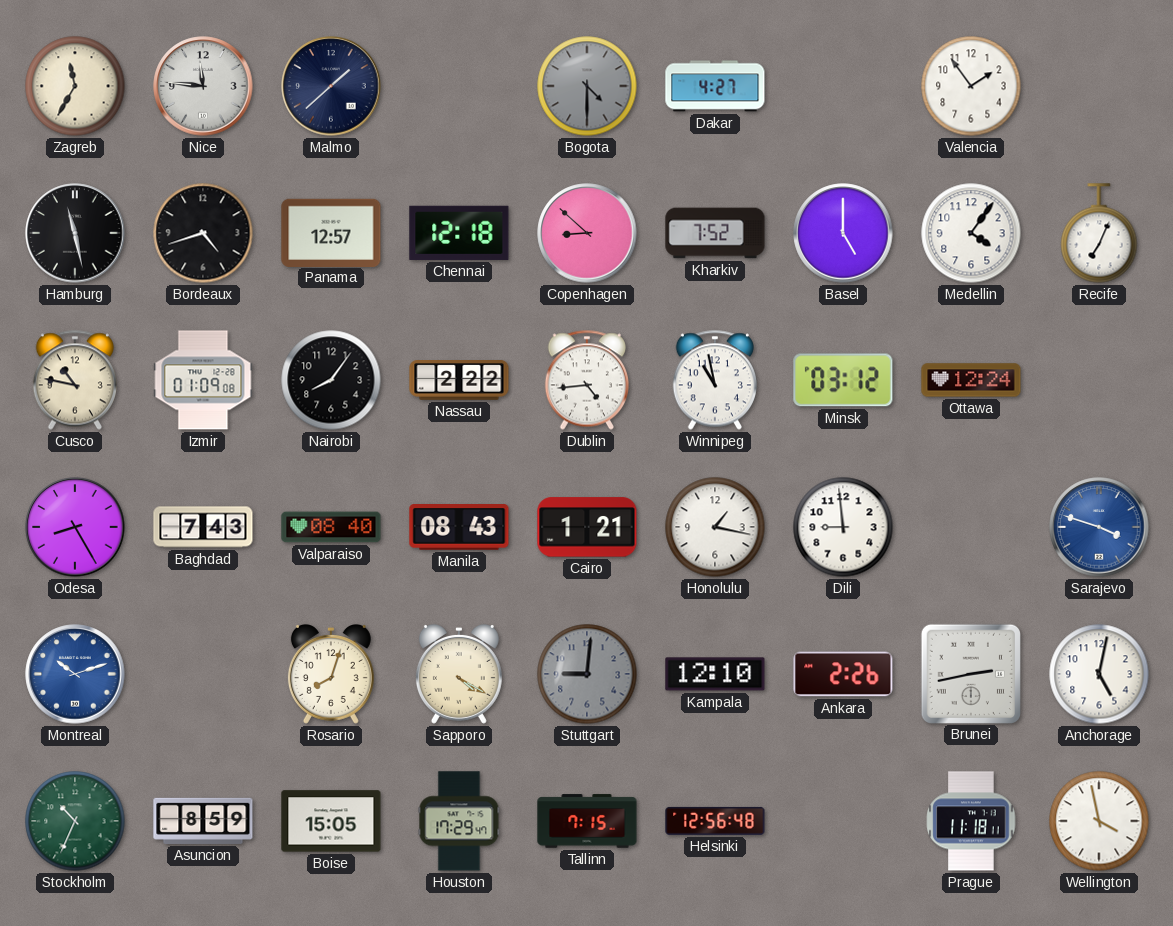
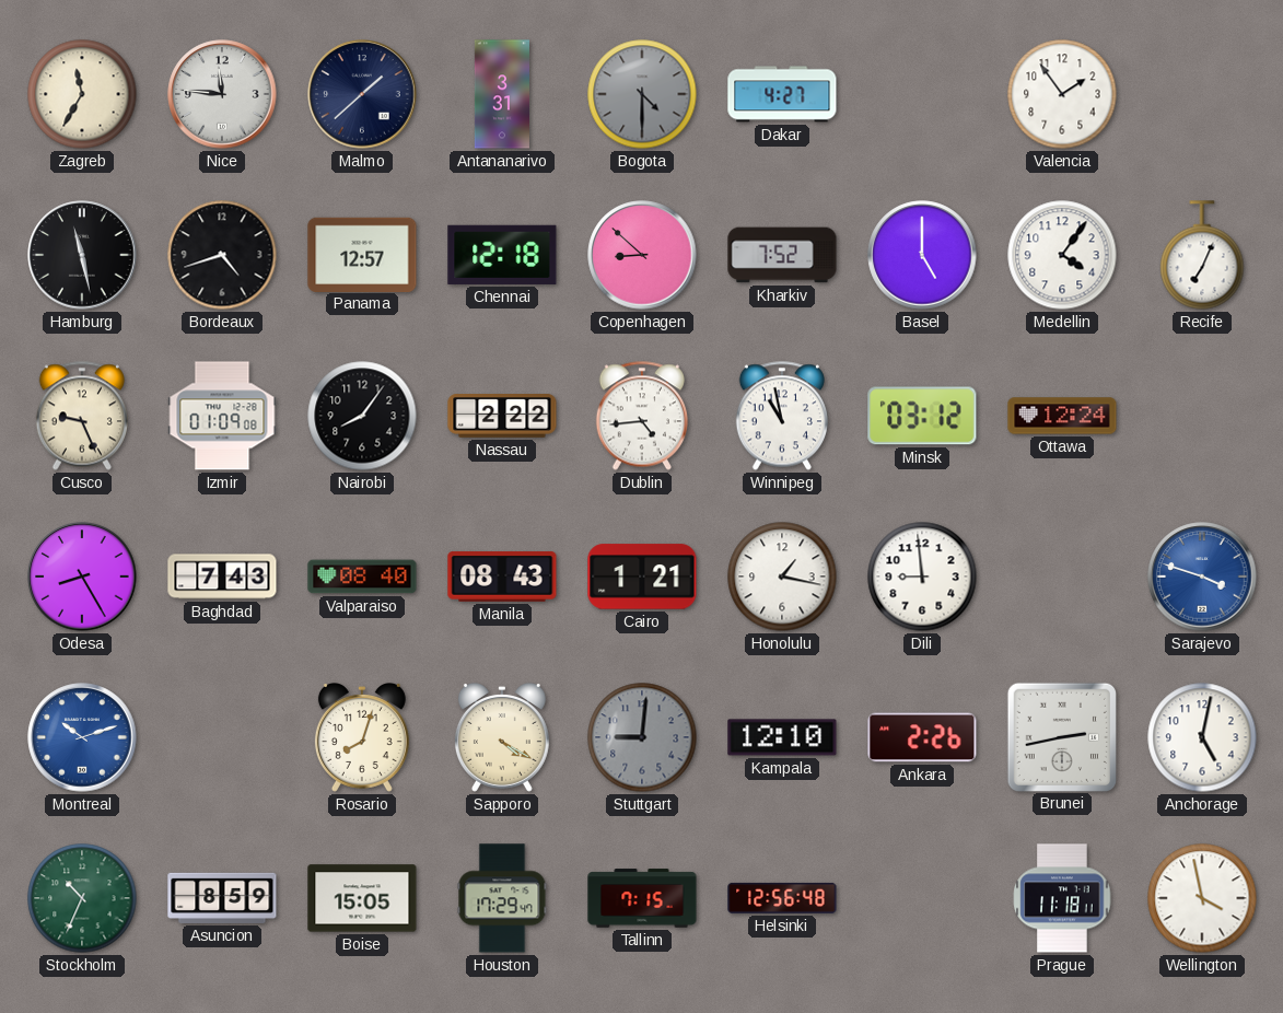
Antananarivo: none -> 3:31
Cusco: 10:47 -> 9:26
